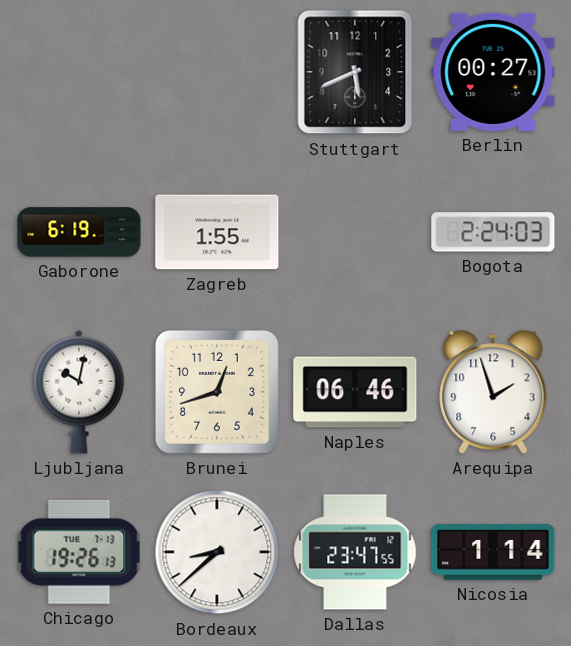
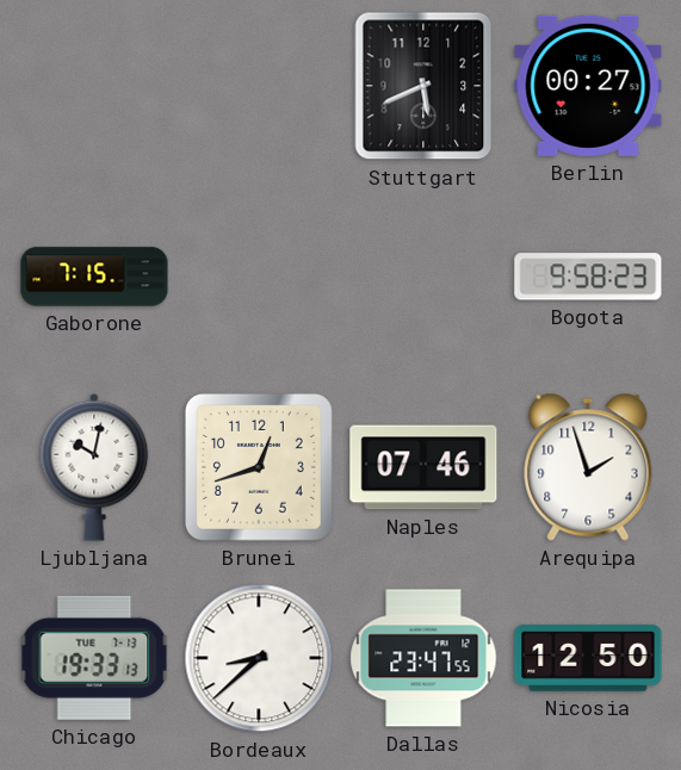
Gaborone: 6:19 -> 7:15
Zagreb: 1:55 -> none
Bogota: 2:24 -> 9:58
Naples: 06:46 -> 07:46
Chicago: 19:26 -> 19:33
Nicosia: 1:14 -> 12:50
